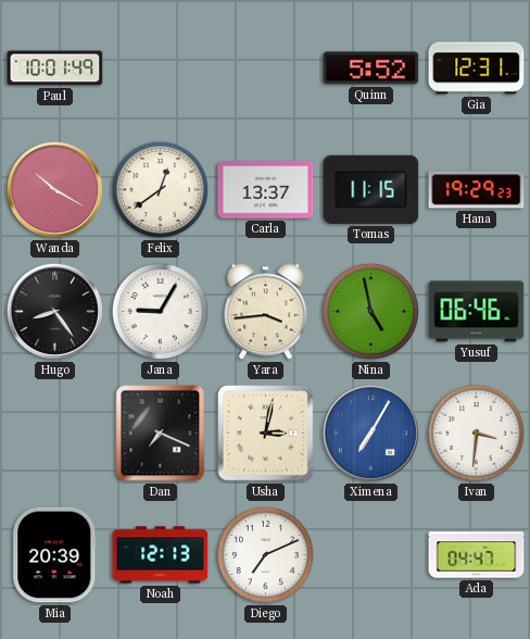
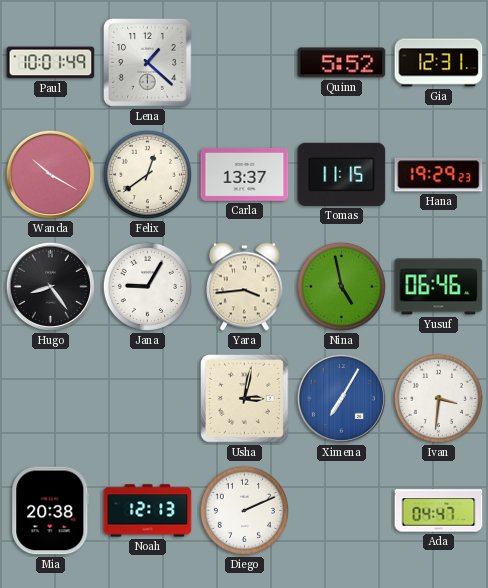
Lena: none -> 1:22
Dan: 7:19 -> none
Mia: 20:39 -> 20:38
Diego: 7:11 -> 2:11
